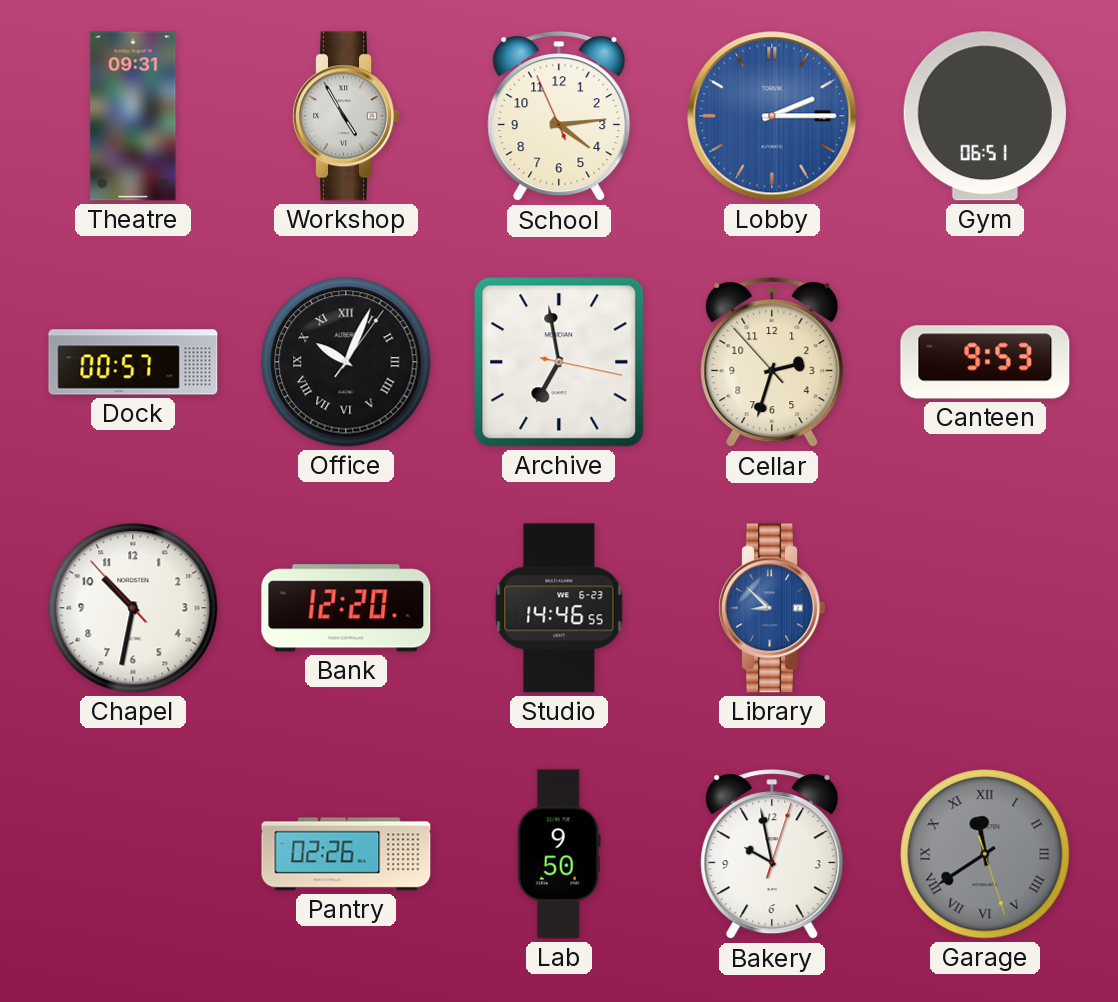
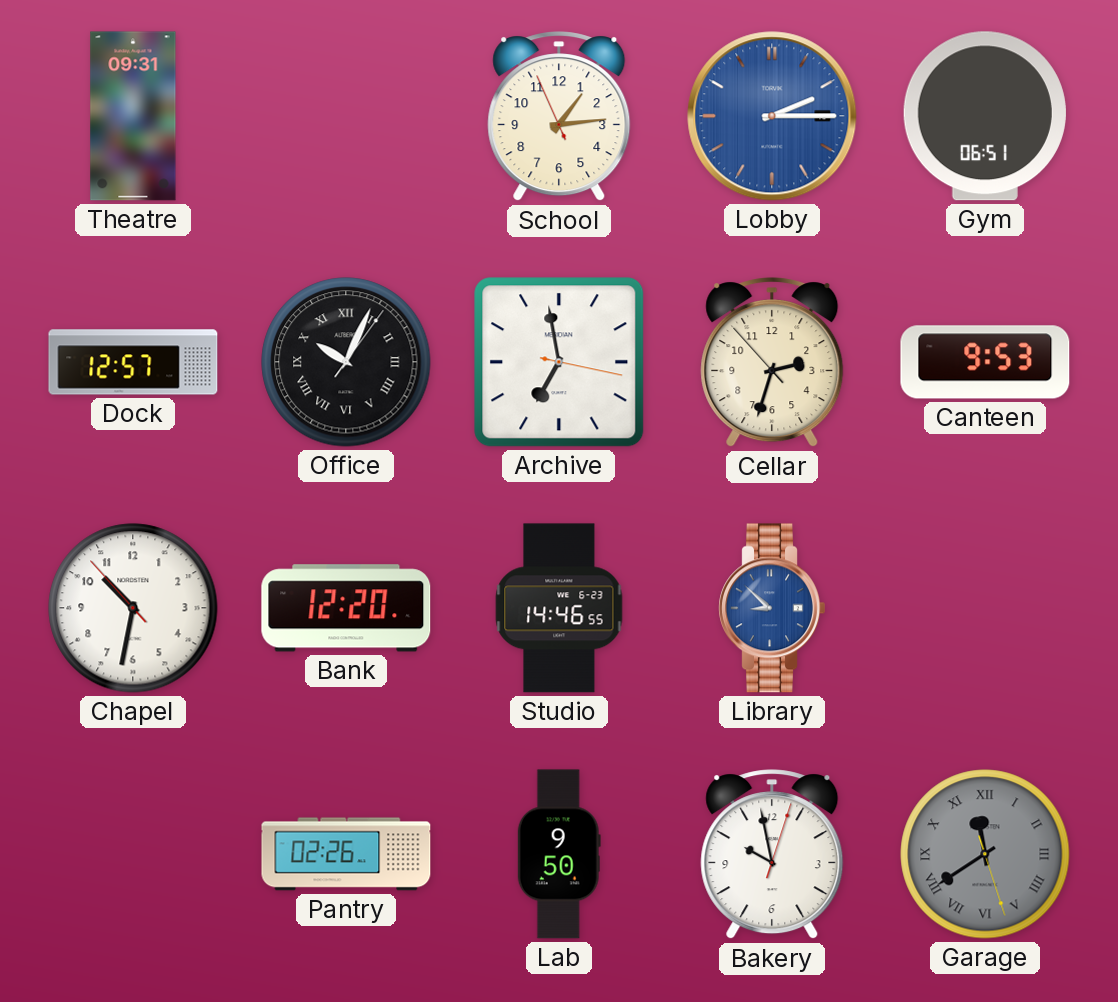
Workshop: 4:55 -> none
School: 4:13 -> 1:13
Dock: 00:57 -> 12:57
